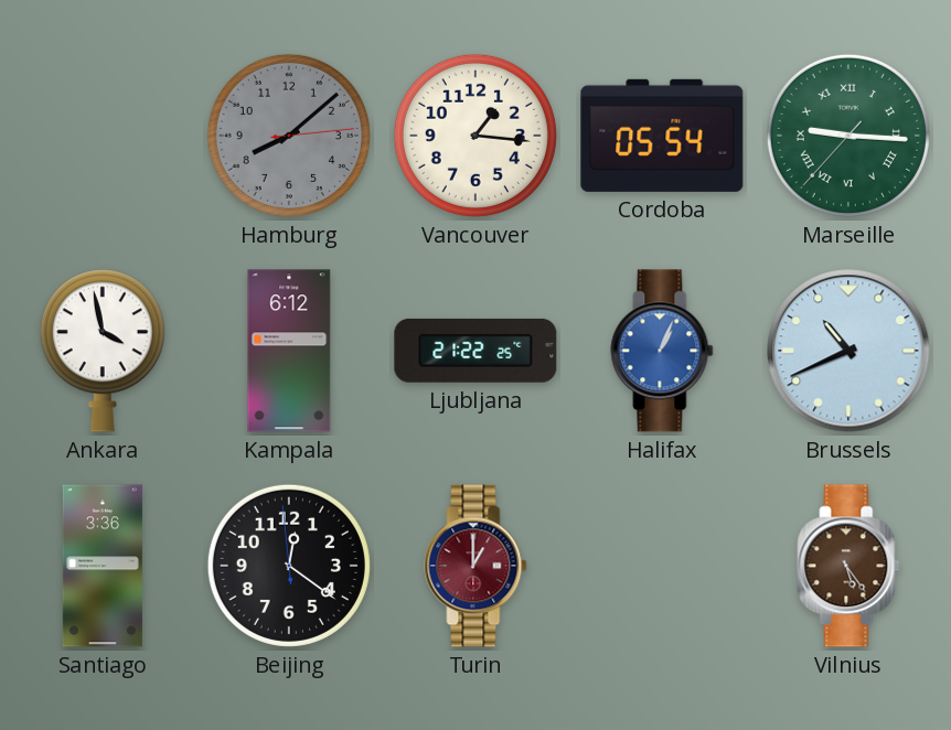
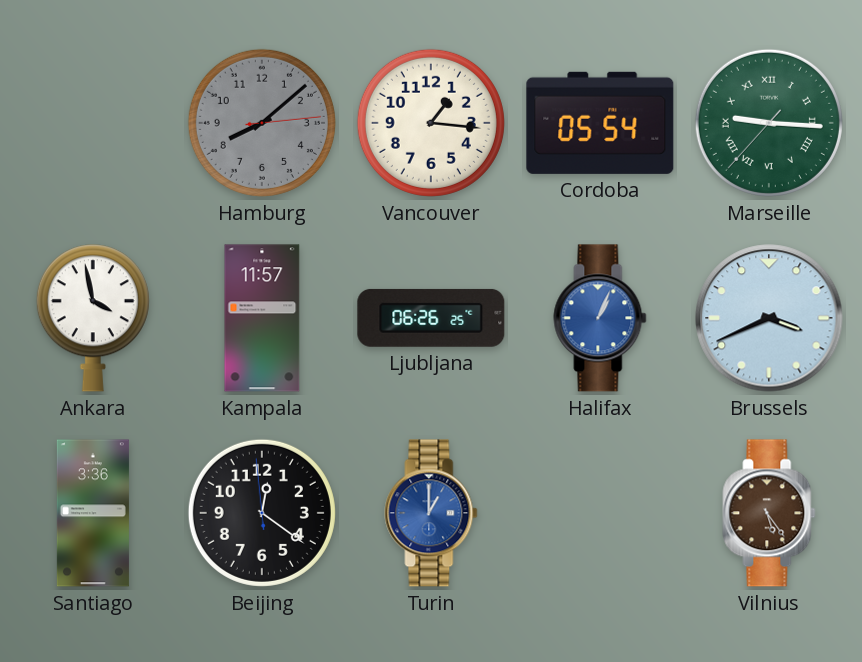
Kampala: 6:12 -> 11:57
Ljubljana: 21:22 -> 06:26
Brussels: 10:41 -> 3:41
Turin dial: burgundy -> blue
